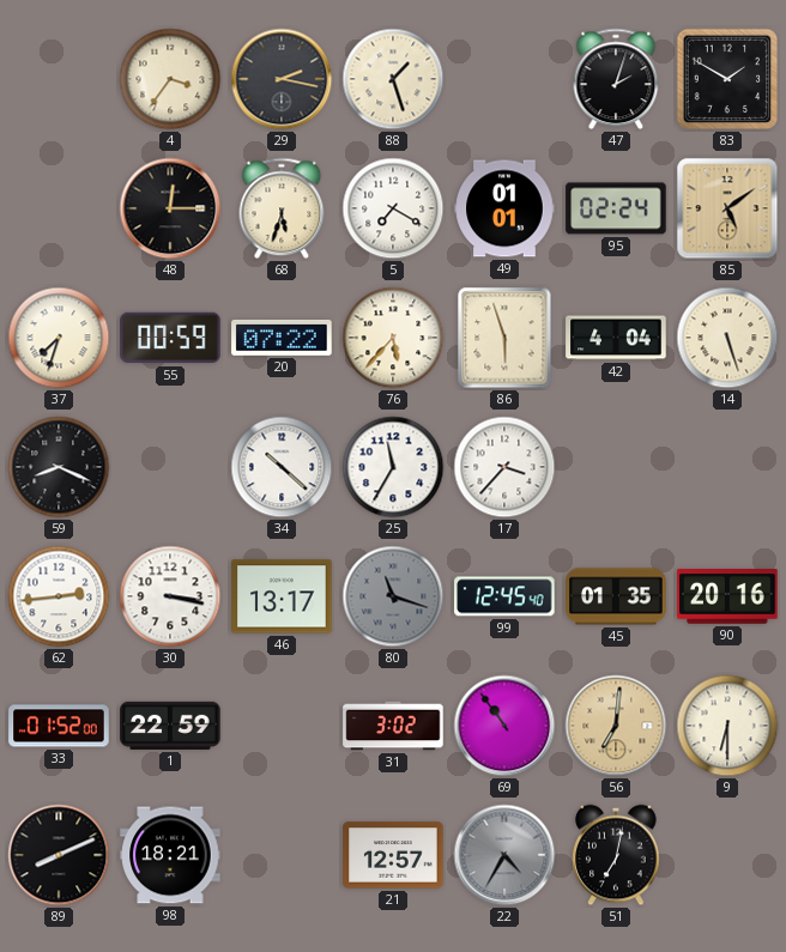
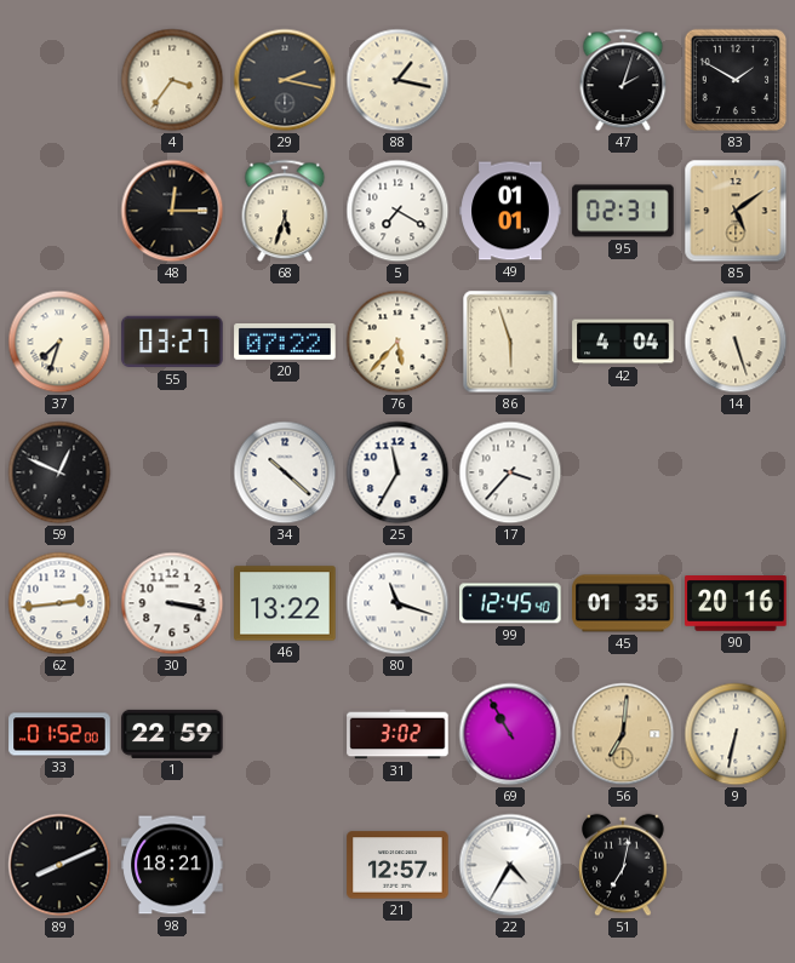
88: 1:27 -> 1:17
95: 02:24 -> 02:31
55: 00:59 -> 03:27
59: 8:19 -> 12:49
46: 13:17 -> 13:22
80 dial: grey -> white
69: 10:54 -> 10:55
9: 6:30 -> 6:32
22 dial: grey -> white
